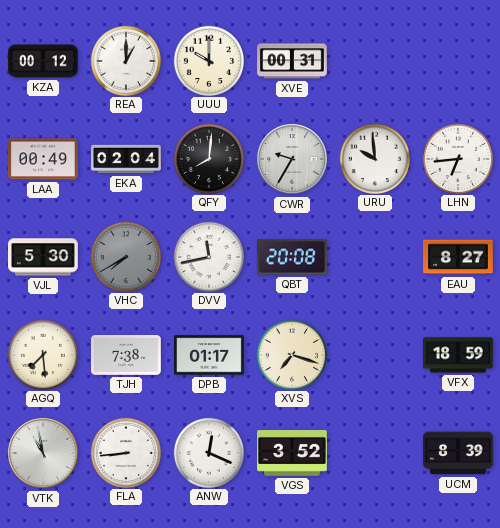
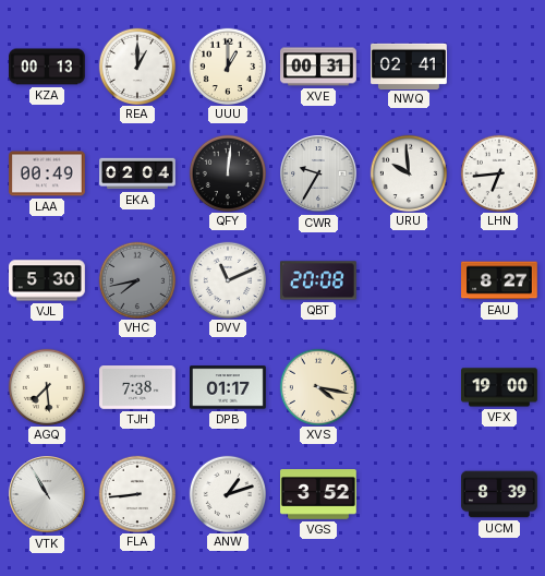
KZA: 00:12 -> 00:13
UUU: 10:00 -> 1:00
NWQ: none -> 02:41
QFY: 8:01 -> 12:01
VHC: 7:40 -> 7:43
DVV: 11:43 -> 11:11
XVS: 7:18 -> 4:17
VFX: 18:59 -> 19:00
VTK: 10:58 -> 10:55
ANW: 12:19 -> 1:12
